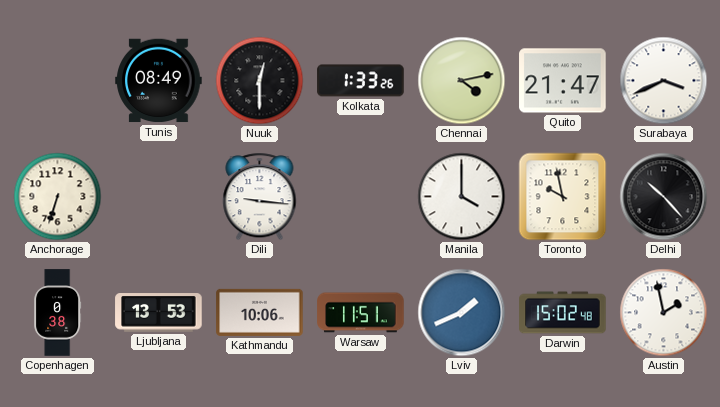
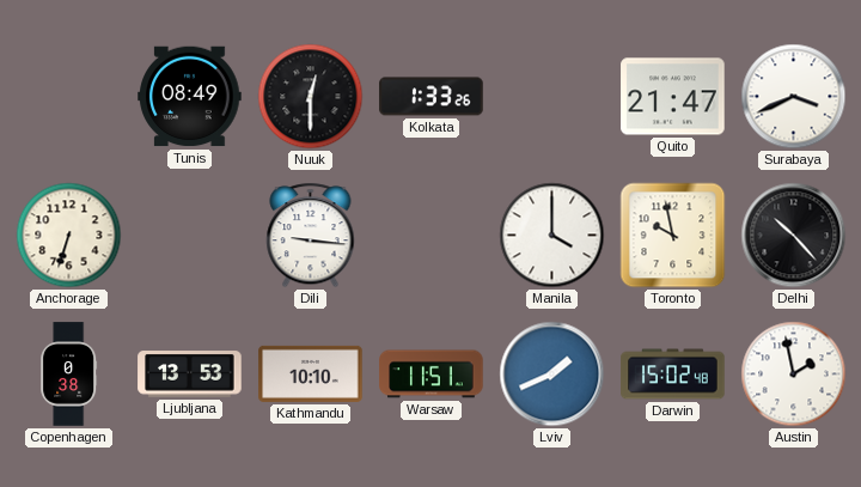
Chennai: 4:13 -> none
Kathmandu: 10:06 -> 10:10
